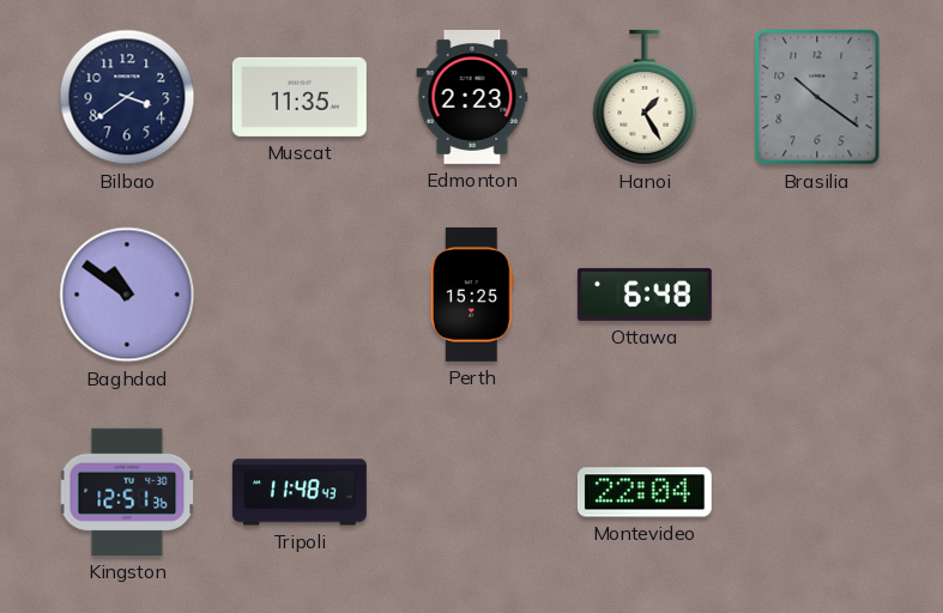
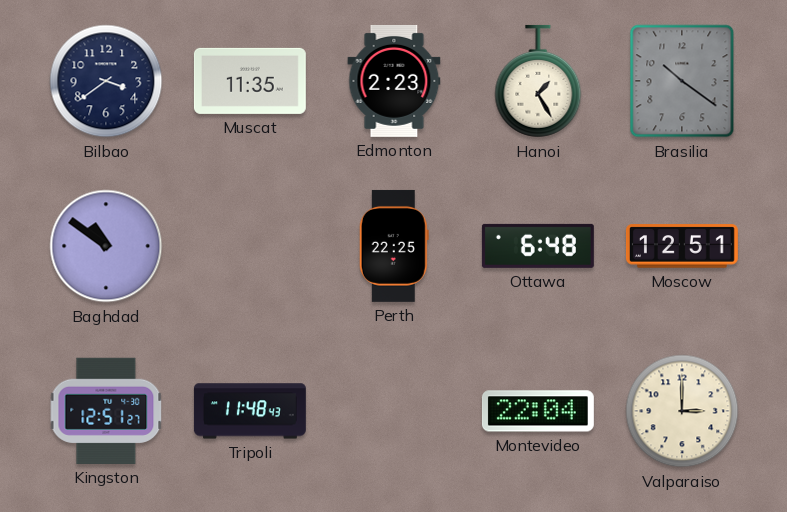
Perth: 15:25 -> 22:25
Moscow: none -> 12:51
Kingston: 12:51:36 -> 12:51:27
Valparaiso: none -> 3:00
